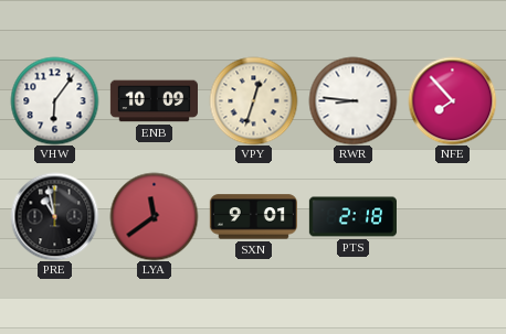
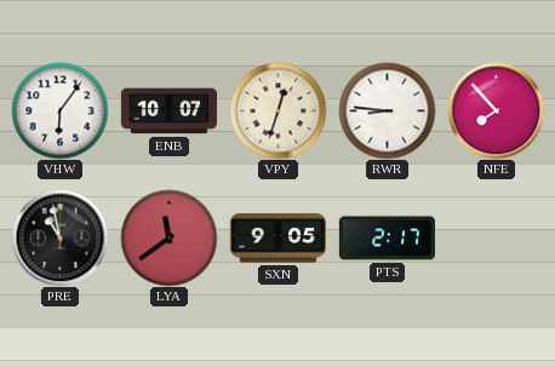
ENB: 10:09 -> 10:07
SXN: 9:01 -> 9:05
PTS: 2:18 -> 2:17
